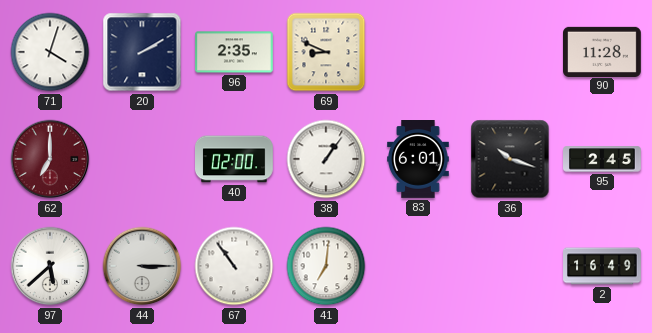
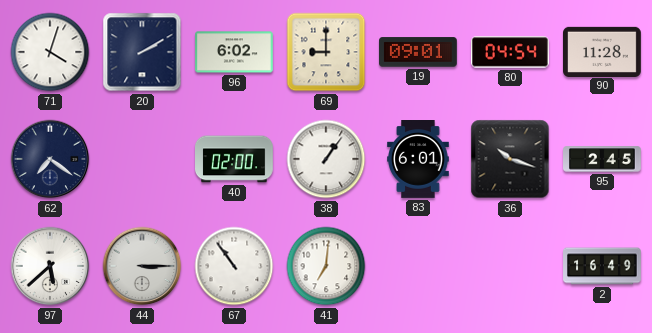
96: 2:35 -> 6:02
69: 8:49 -> 9:00
19: none -> 09:01
80: none -> 04:54
62: 7:00 -> 7:21
62 dial: burgundy -> navy
